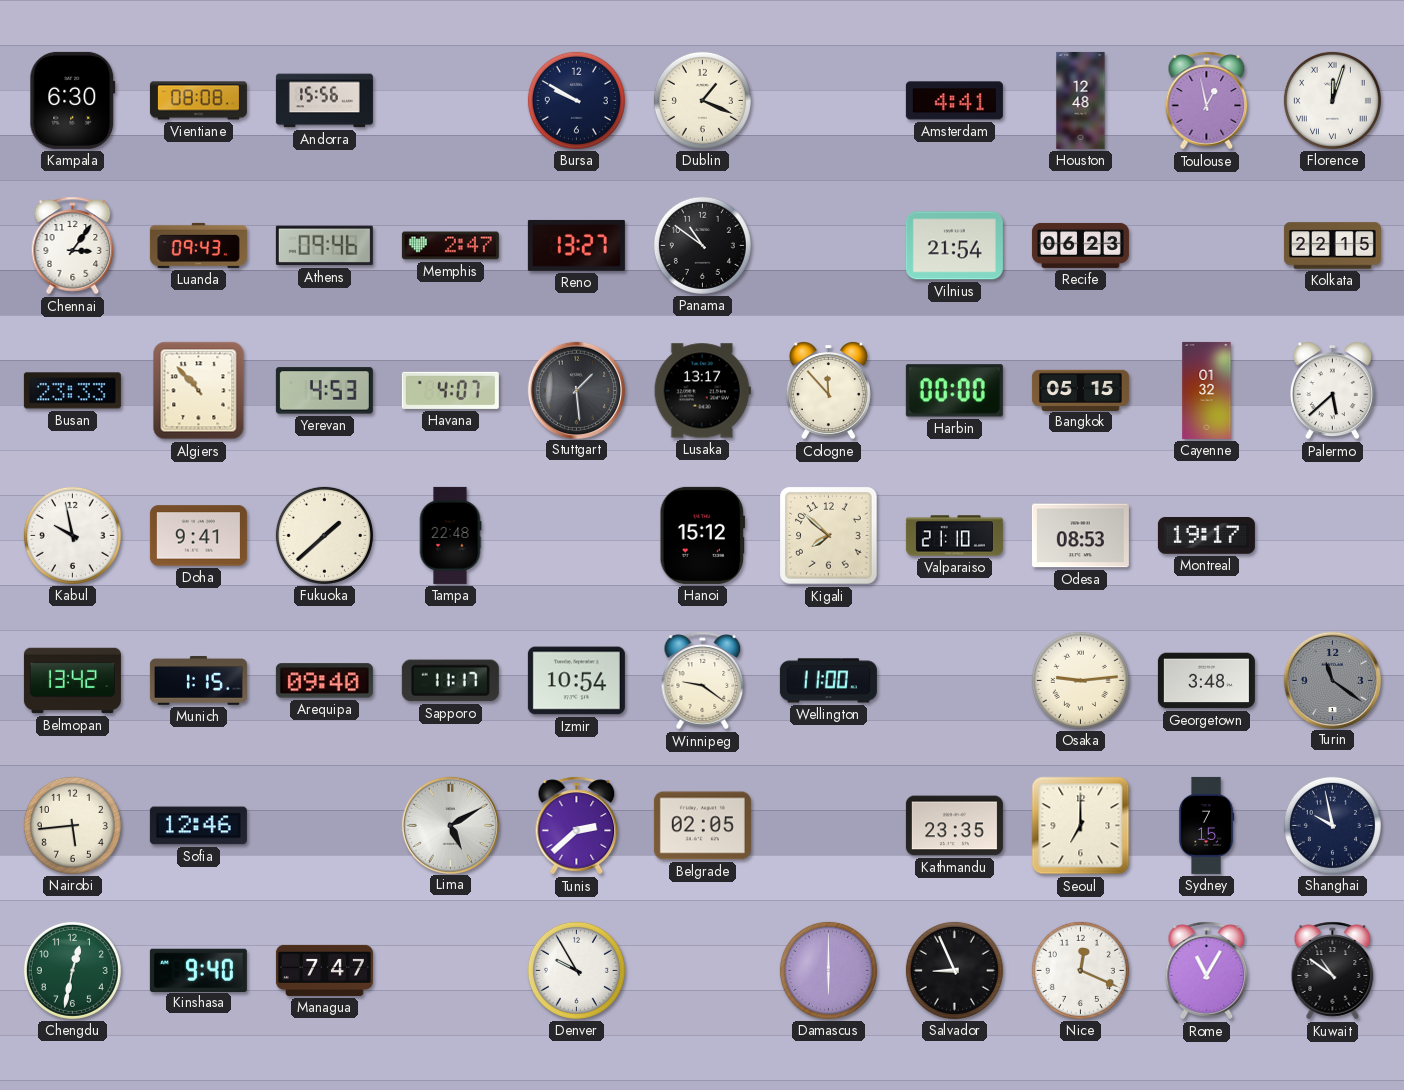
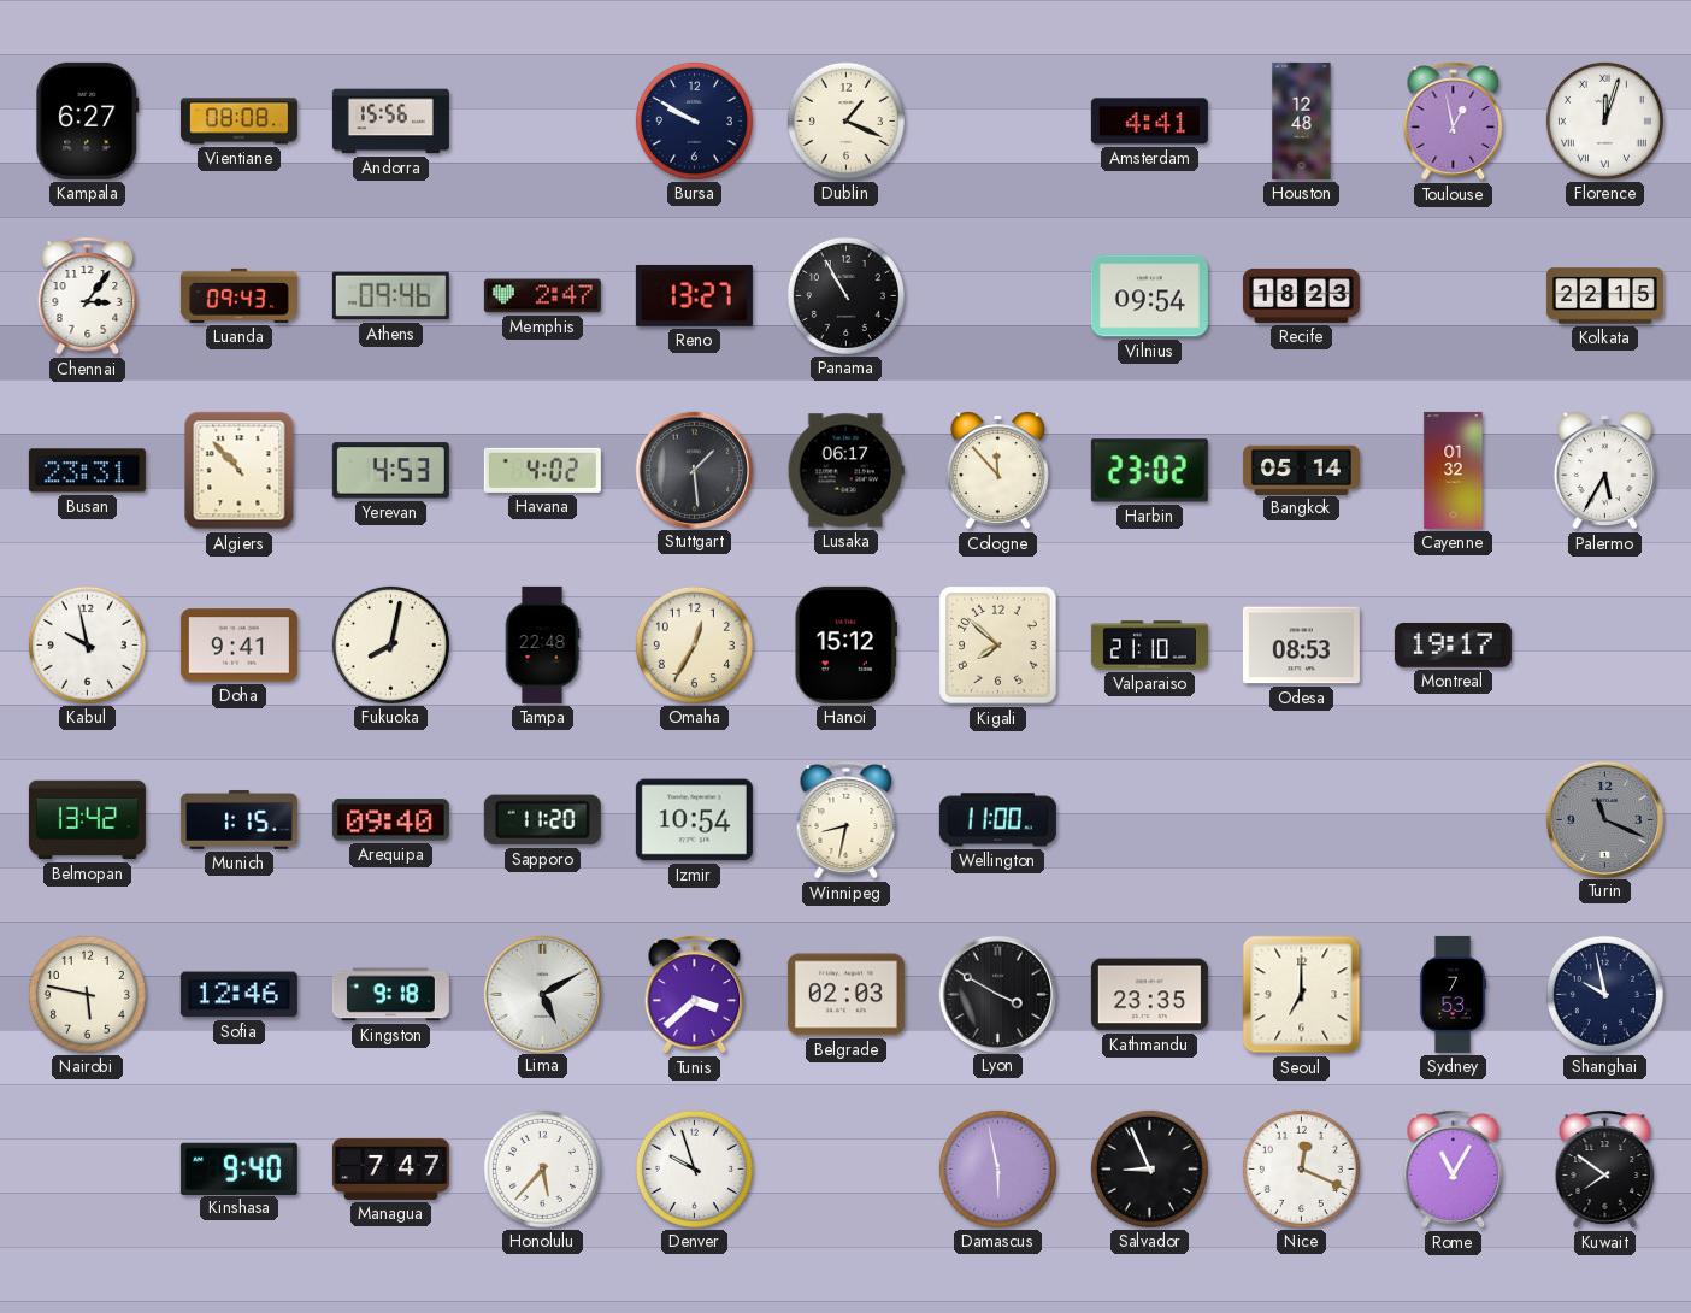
Kampala: 6:30 -> 6:27
Panama: 10:51 -> 10:55
Vilnius: 21:54 -> 09:54
Recife: 06:23 -> 18:23
Busan: 23:33 -> 23:31
Havana: 4:07 -> 4:02
Lusaka: 13:17 -> 06:17
Harbin: 00:00 -> 23:02
Bangkok: 05:15 -> 05:14
Palermo: 5:38 -> 5:35
Fukuoka: 1:38 -> 8:02
Omaha: none -> 12:35
Sapporo: 11:17 -> 11:20
Winnipeg: 9:21 -> 8:32
Osaka: 9:14 -> none
Georgetown: 3:48 -> none
Turin: 11:21 -> 11:19
Nairobi: 5:44 -> 5:47
Kingston: none -> 9:18
Tunis: 2:38 -> 3:38
Belgrade: 02:05 -> 02:03
Lyon: none -> 3:50
Sydney: 7:15 -> 7:53
Chengdu: 12:32 -> none
Honolulu: none -> 5:37
Denver: 9:55 -> 9:57
Damascus: 6:00 -> 5:58
Kuwait: 10:51 -> 7:51
